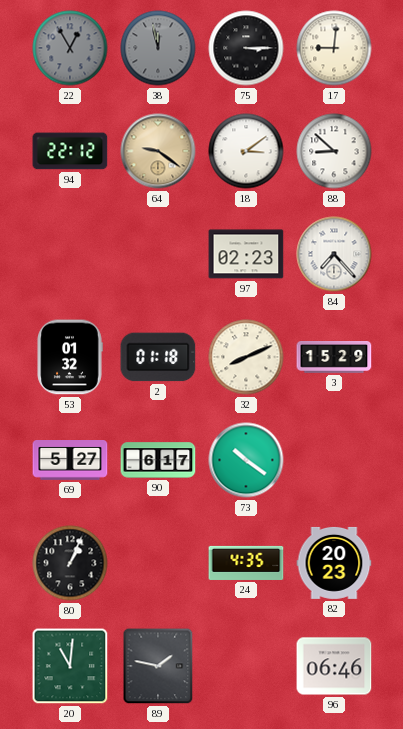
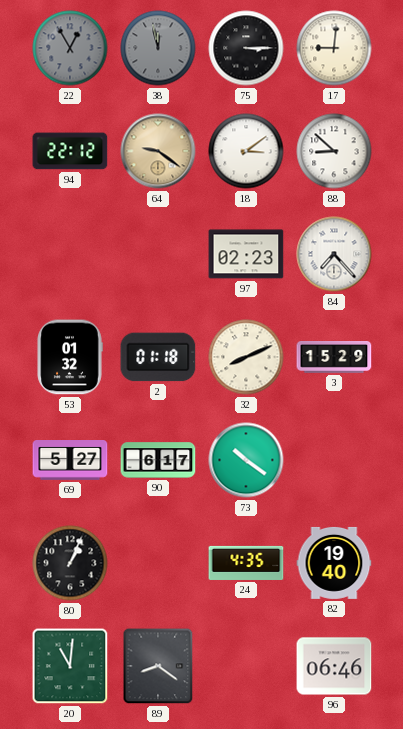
82: 20:23 -> 19:40
89: 1:47 -> 8:21
